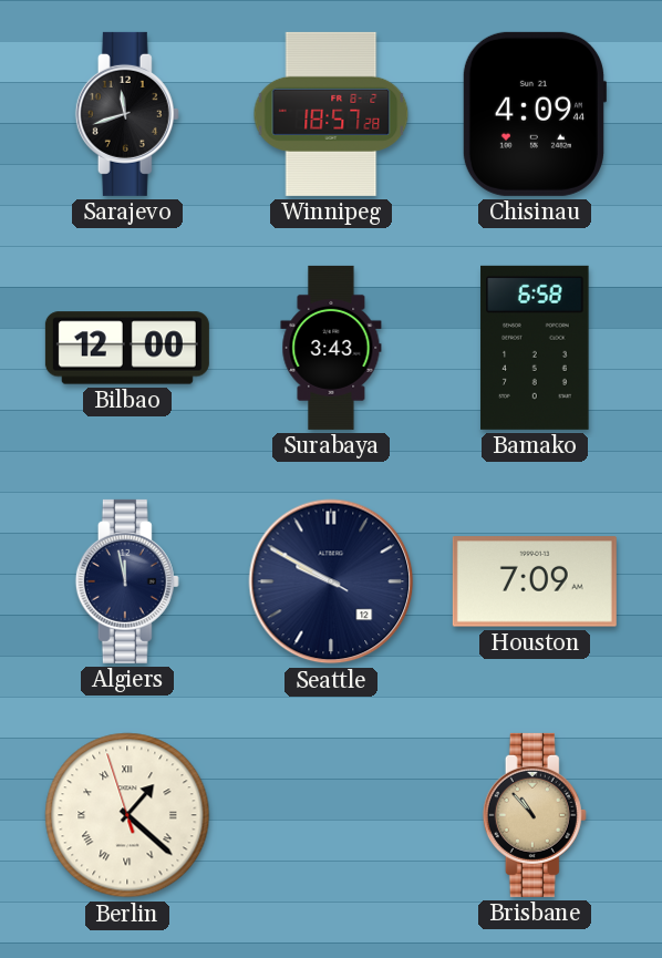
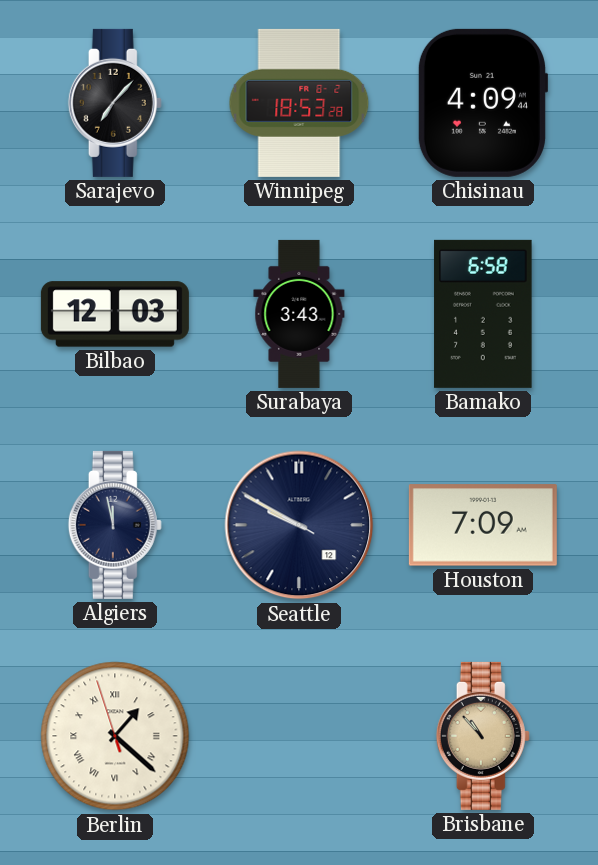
Sarajevo: 11:42 -> 7:07
Winnipeg: 18:57 -> 18:53
Bilbao: 12:00 -> 12:03
